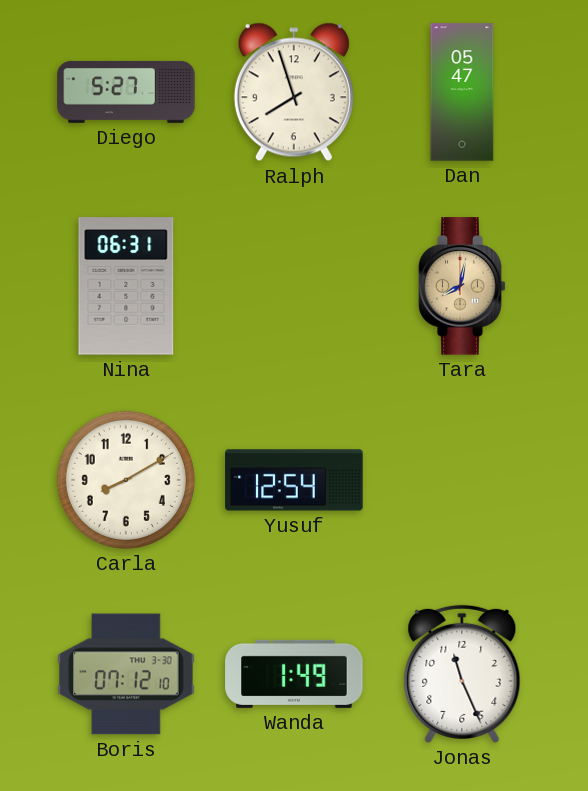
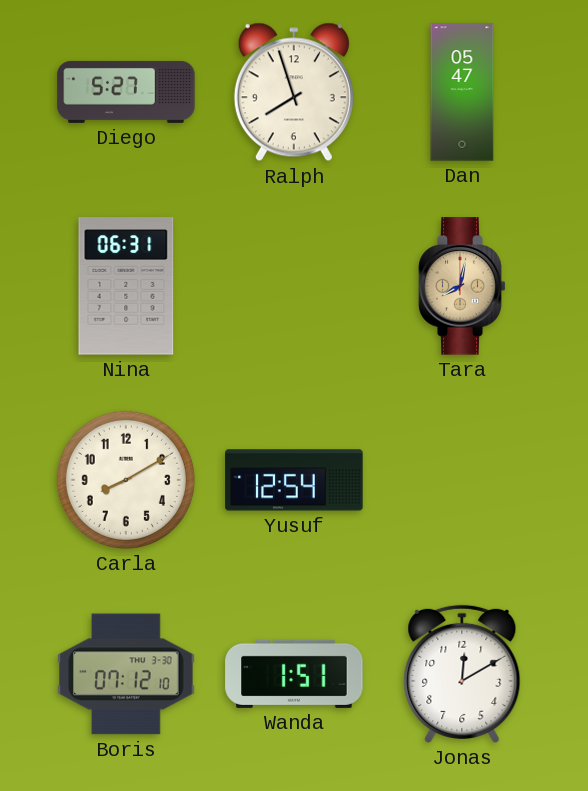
Wanda: 1:49 -> 1:51
Jonas: 11:26 -> 12:10
